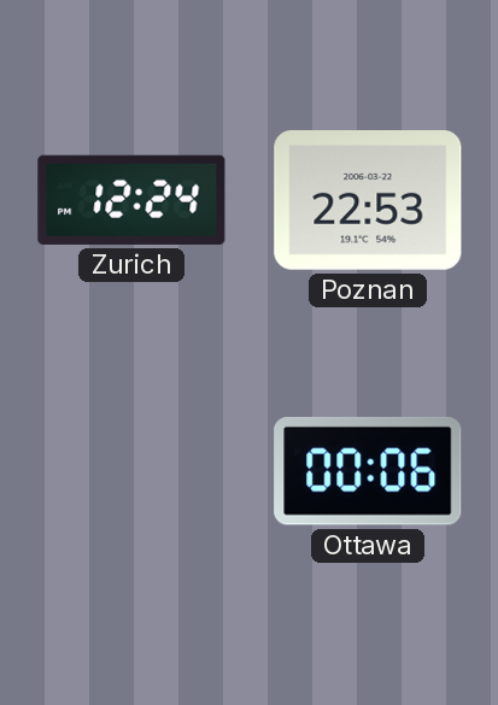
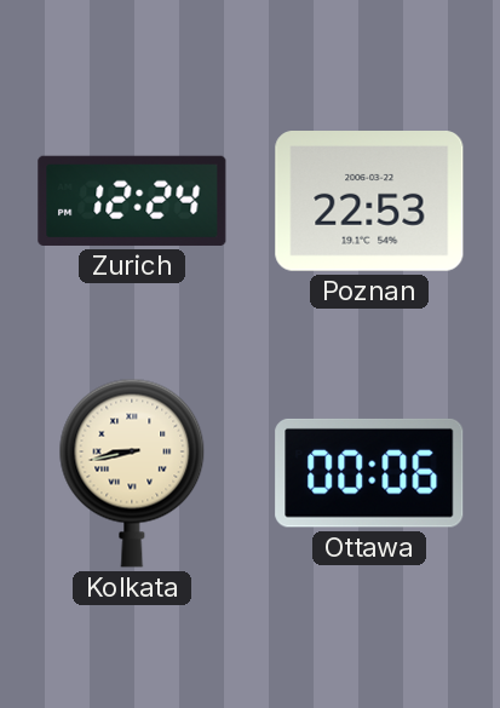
Kolkata: none -> 8:43
